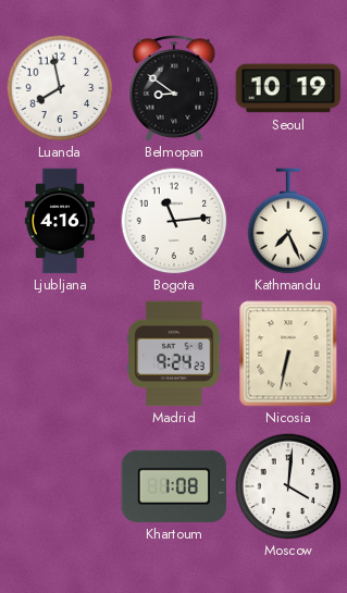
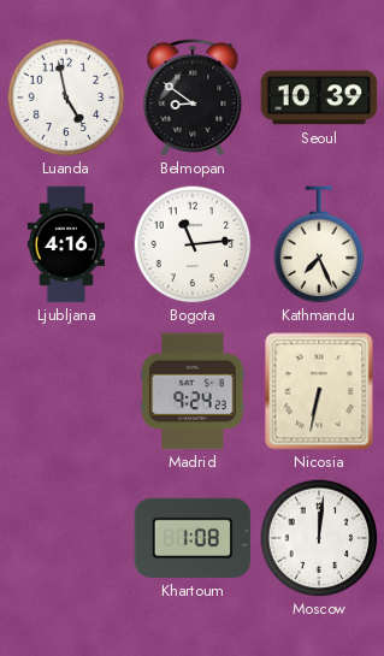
Luanda: 7:58 -> 4:58
Seoul: 10:19 -> 10:39
Moscow: 4:01 -> 12:01
